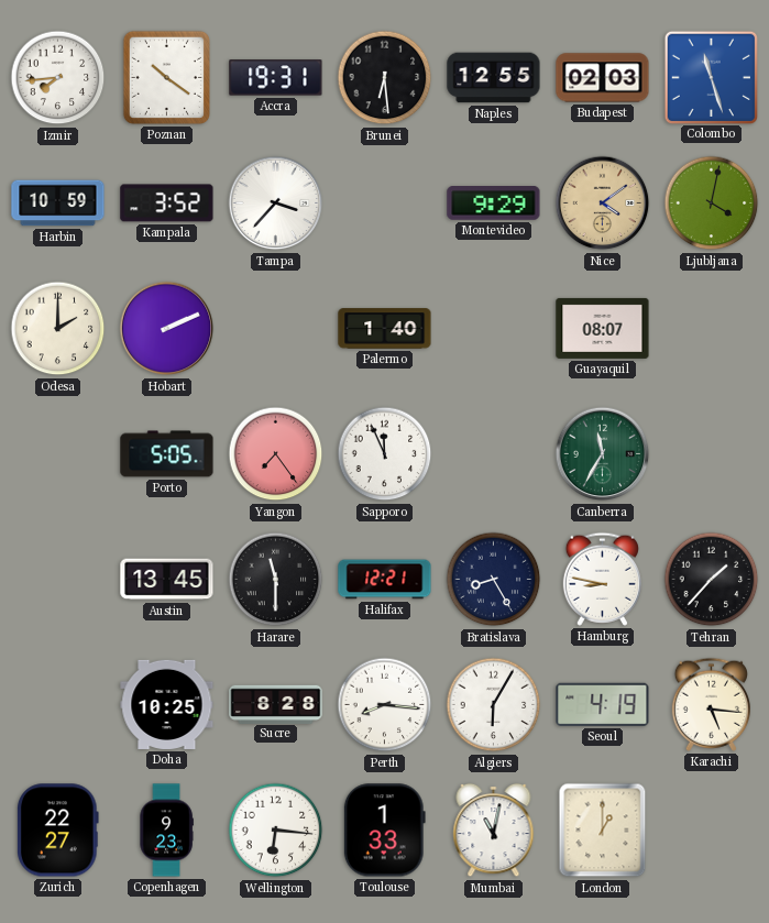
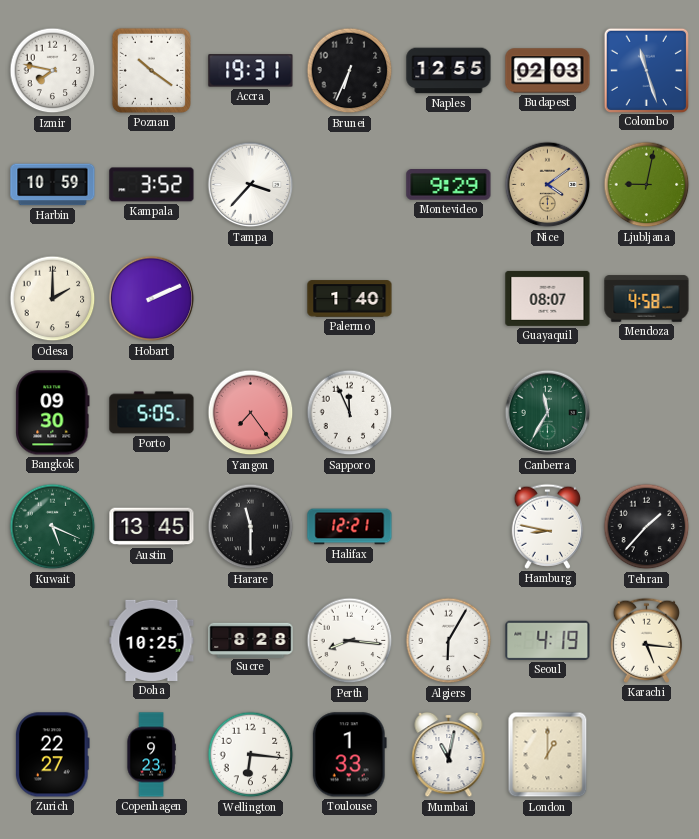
Izmir: 7:44 -> 7:47
Brunei: 6:29 -> 6:34
Ljubljana: 4:02 -> 9:02
Mendoza: none -> 4:58
Bangkok: none -> 09:30
Kuwait: none -> 5:19
Bratislava: 8:25 -> none
